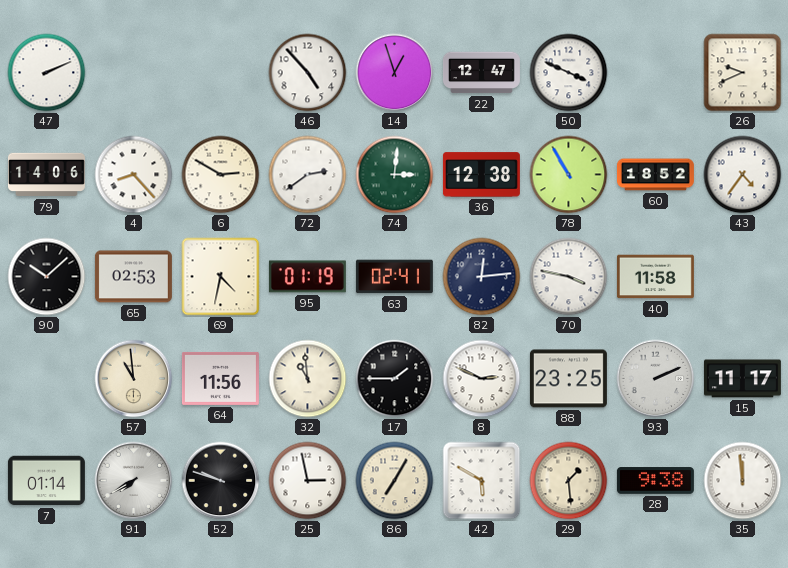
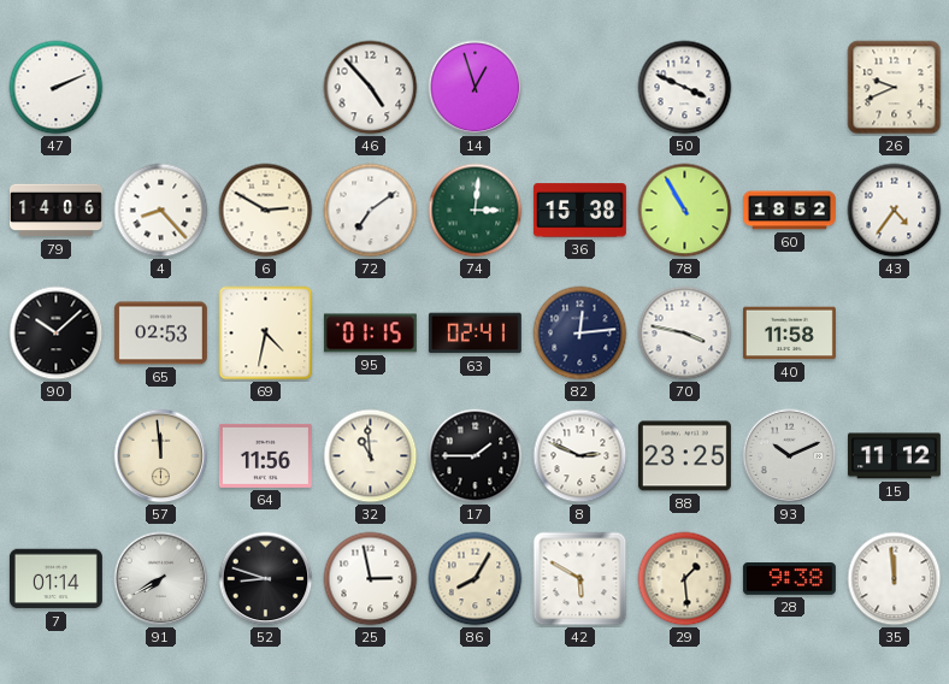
22: 12:47 -> none
72: 2:39 -> 7:09
36: 12:38 -> 15:38
95: 01:19 -> 01:15
57: 10:59 -> 11:59
93: 2:11 -> 10:11
15: 11:17 -> 11:12
52: 9:48 -> 8:48
86: 7:05 -> 8:05
